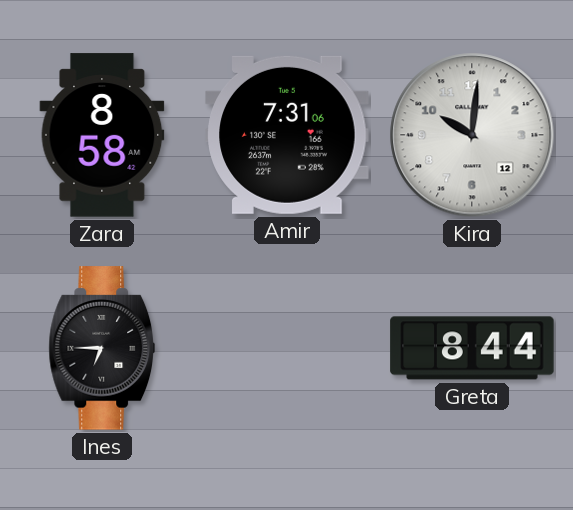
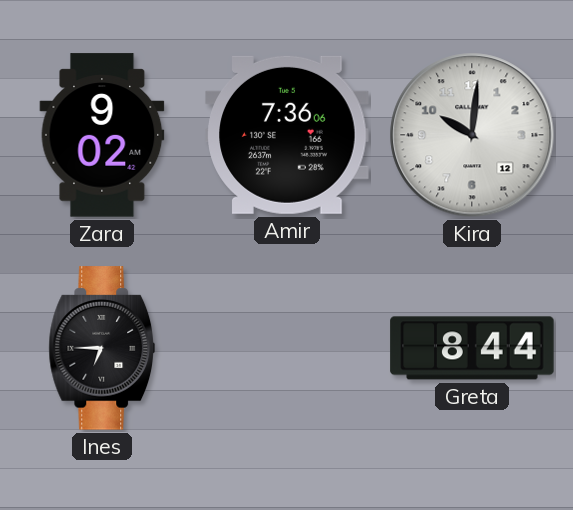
Zara: 8:58 -> 9:02
Amir: 7:31 -> 7:36
